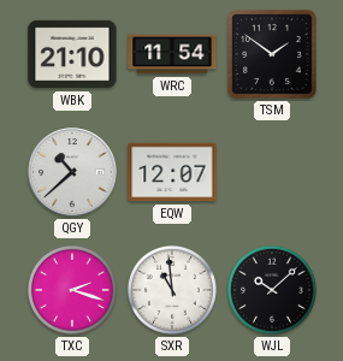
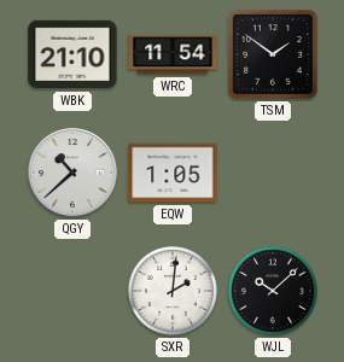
EQW: 12:07 -> 1:05
TXC: 2:18 -> none
SXR: 10:59 -> 2:01
